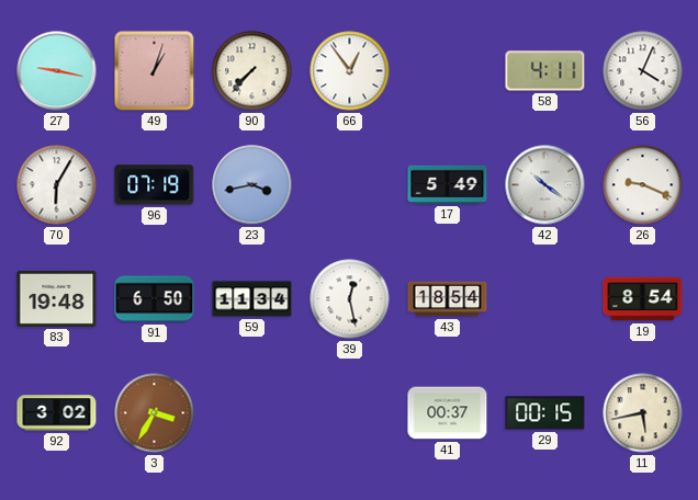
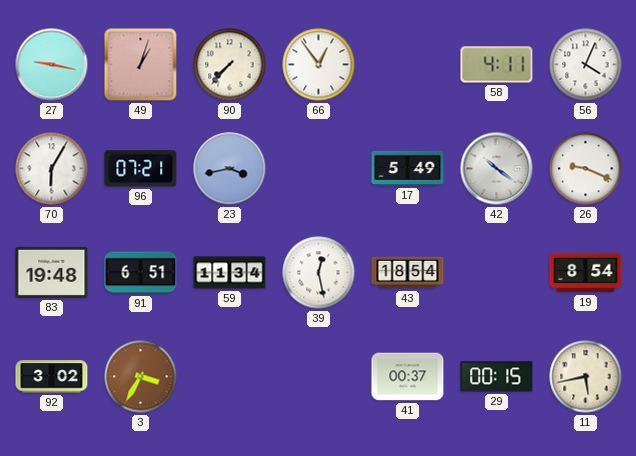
96: 07:19 -> 07:21
91: 6:50 -> 6:51
